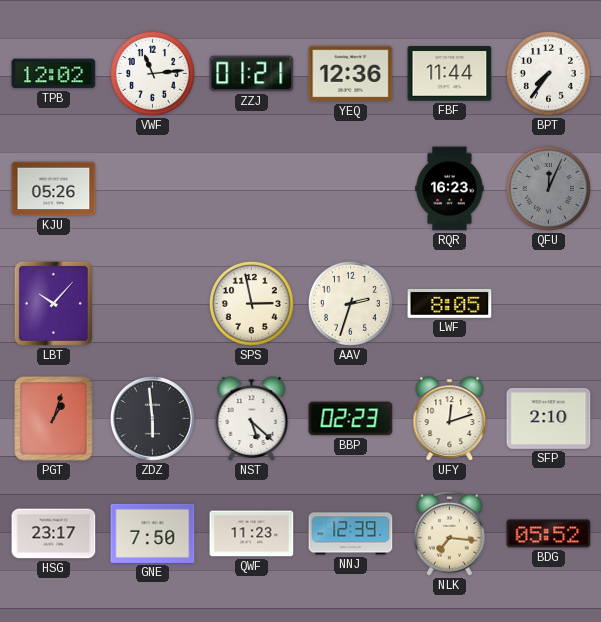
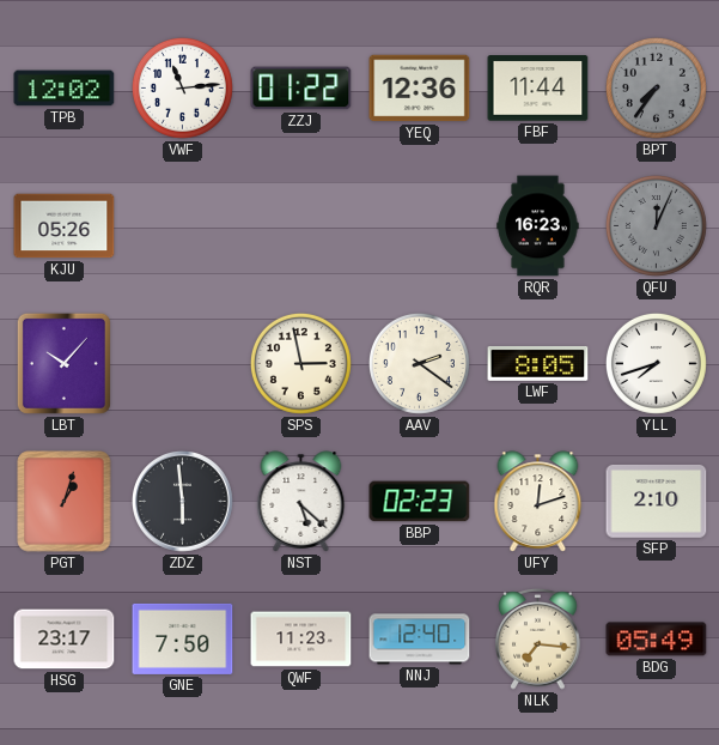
ZZJ: 01:21 -> 01:22
BPT dial: white -> grey
AAV: 2:33 -> 2:21
YLL: none -> 7:42
NNJ: 12:39 -> 12:40
BDG: 05:52 -> 05:49
